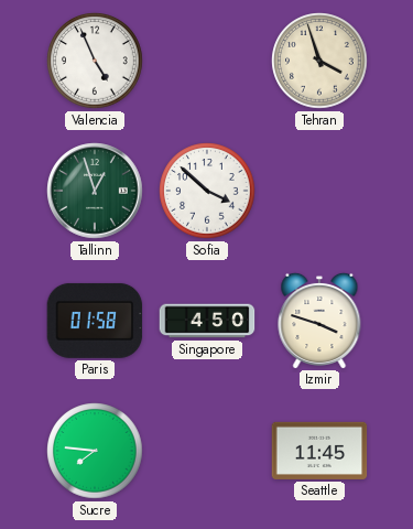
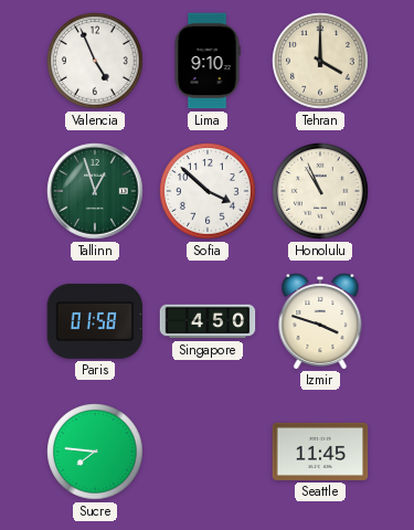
Lima: none -> 9:10
Tehran: 3:57 -> 4:00
Honolulu: none -> 10:56
